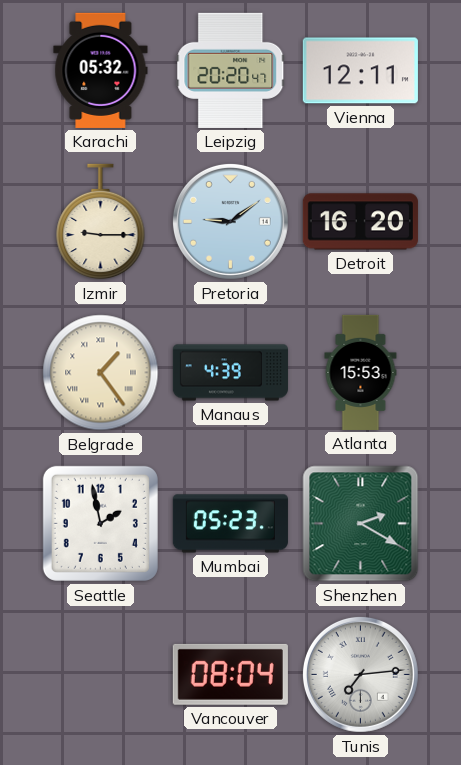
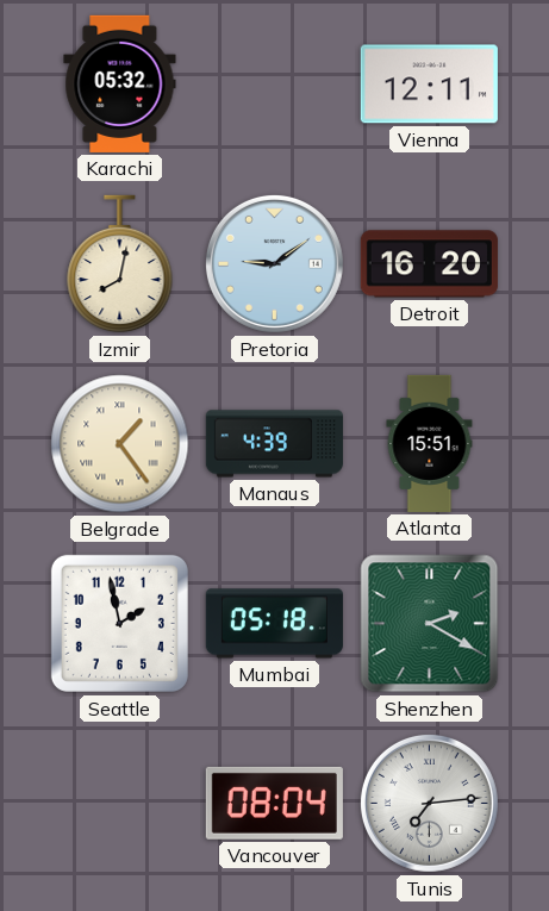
Leipzig: 20:20 -> none
Izmir: 9:15 -> 8:02
Atlanta: 15:53 -> 15:51
Mumbai: 05:23 -> 05:18
